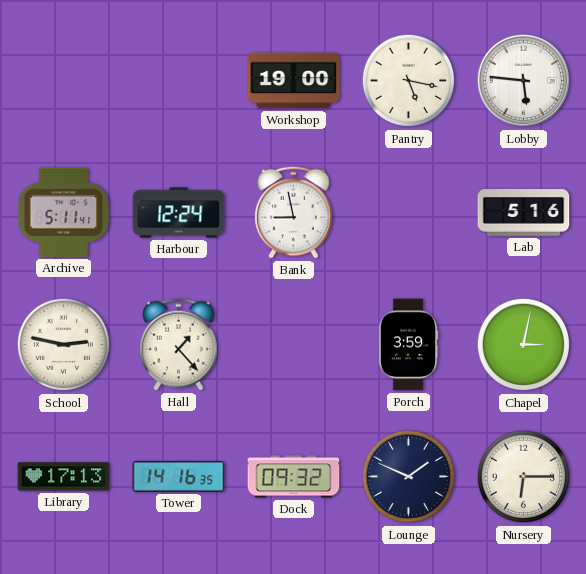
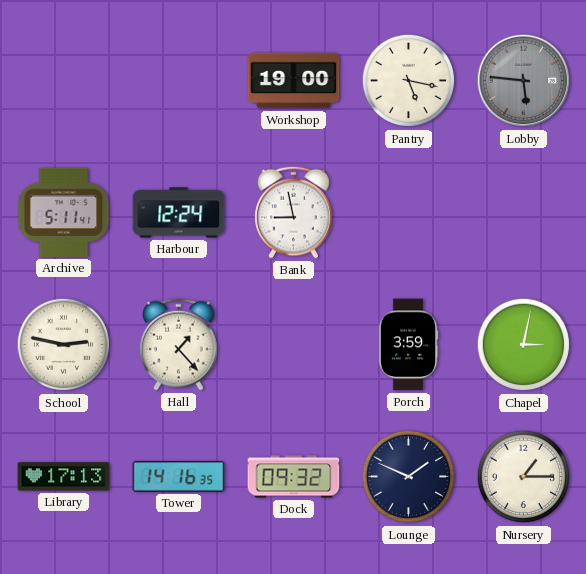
Lobby dial: white -> grey
Lab: 5:16 -> none
Nursery: 6:15 -> 1:15
